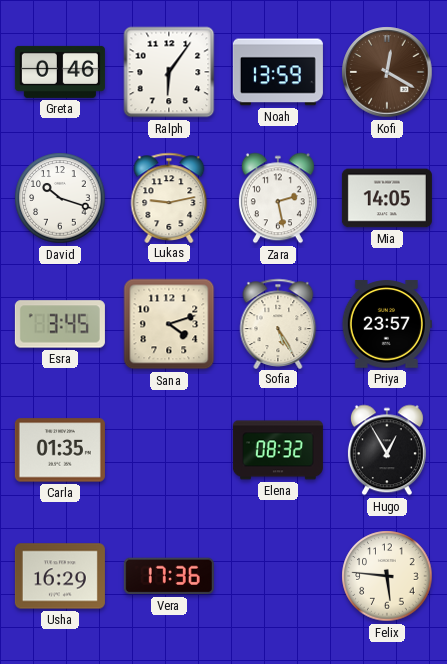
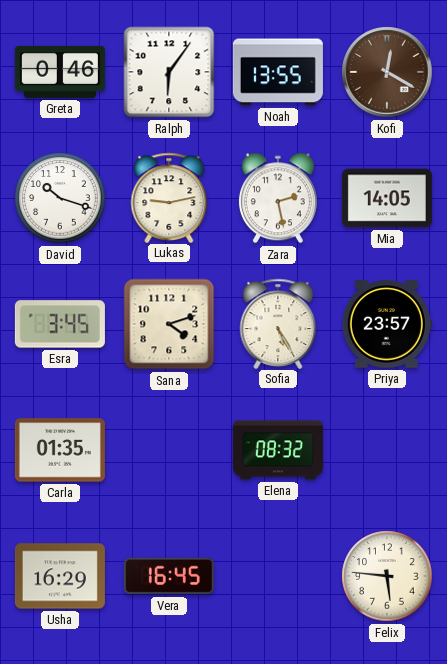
Noah: 13:59 -> 13:55
Hugo: 12:55 -> none
Vera: 17:36 -> 16:45
